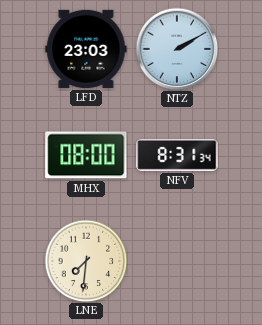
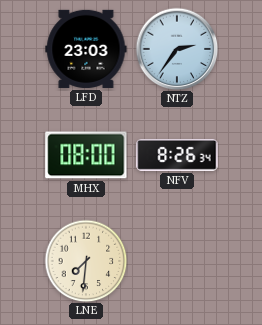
NTZ: 2:10 -> 2:36
NFV: 8:31 -> 8:26
